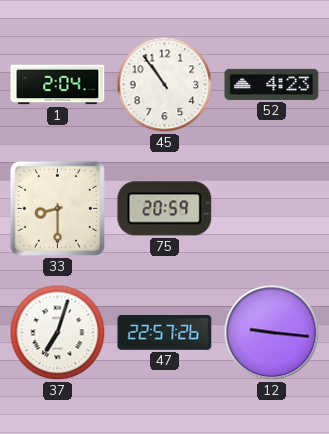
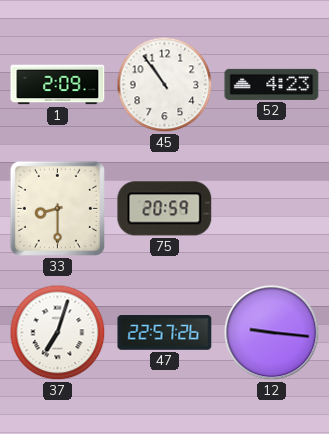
1: 2:04 -> 2:09
